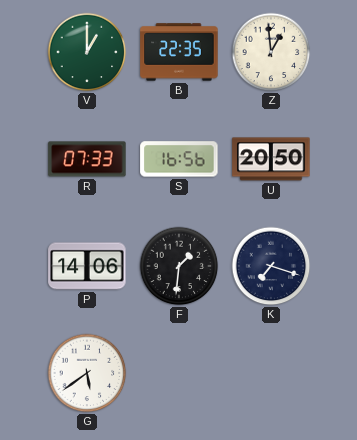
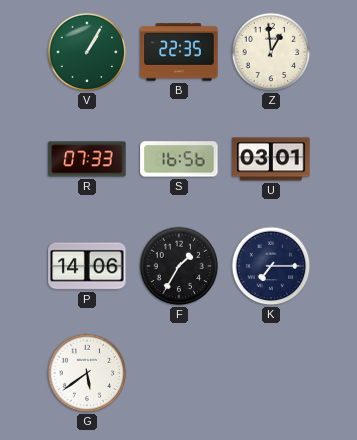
V: 1:00 -> 1:05
U: 20:50 -> 03:01
F: 1:31 -> 1:35
K: 7:18 -> 7:15
